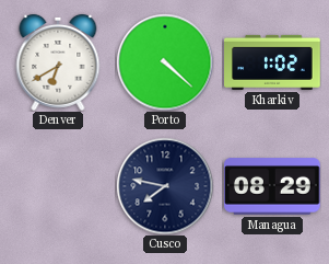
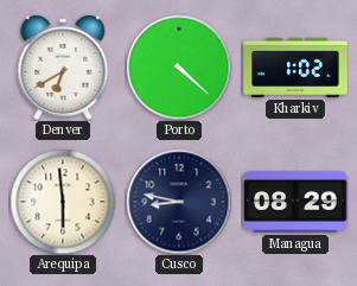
Arequipa: none -> 5:59
Cusco: 7:47 -> 8:47
